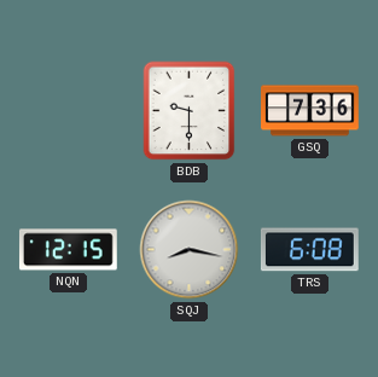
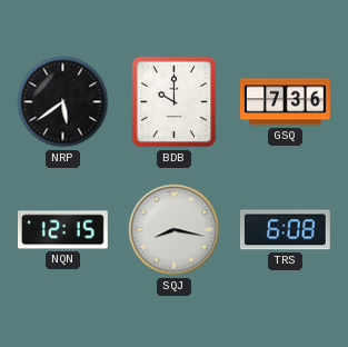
NRP: none -> 5:39
BDB: 9:30 -> 10:00
